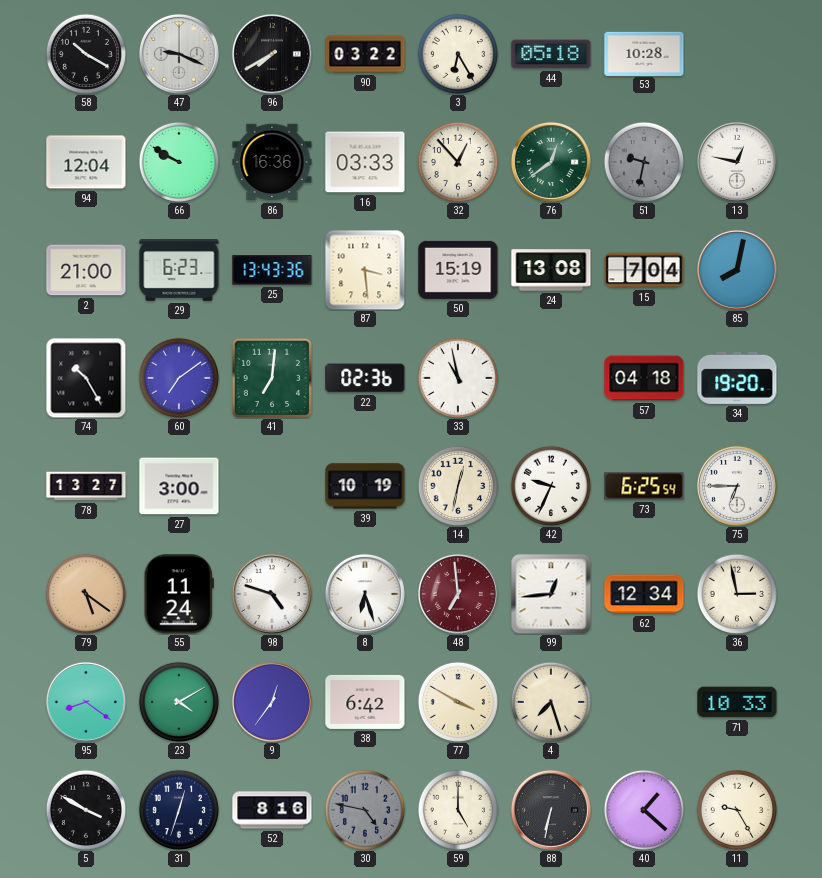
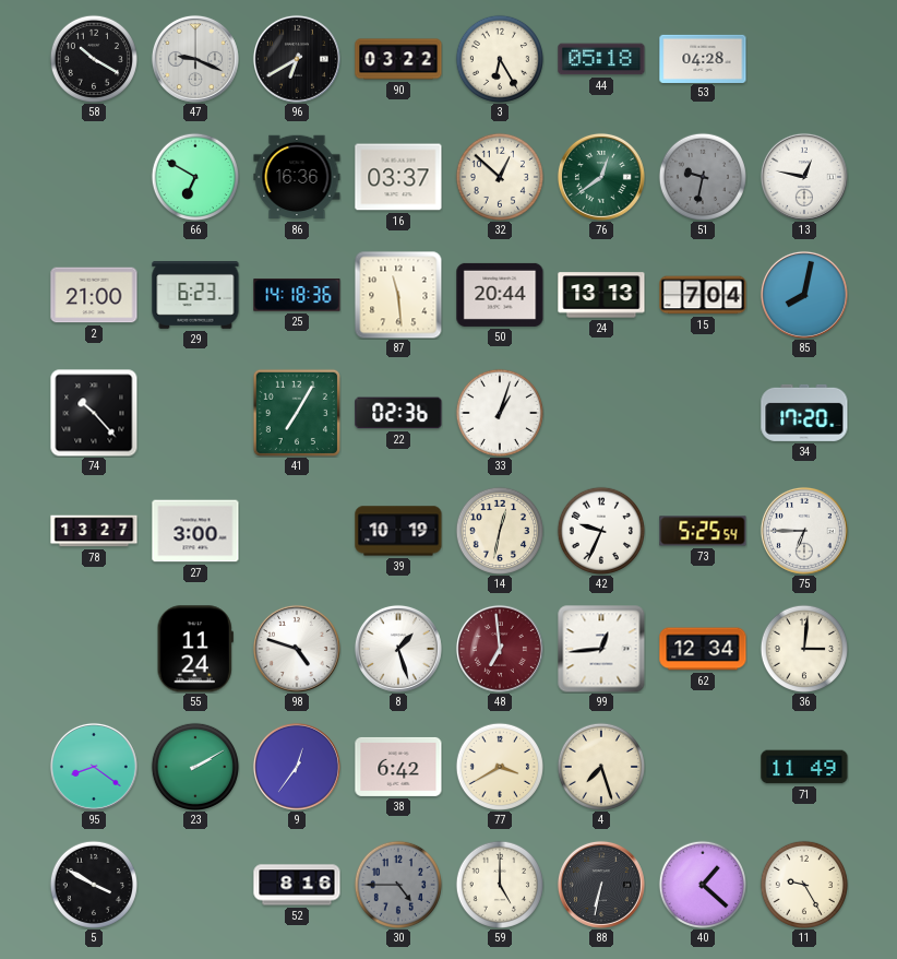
96: 7:40 -> 6:40
53: 10:28 -> 04:28
94: 12:04 -> none
66: 9:50 -> 6:50
16: 03:33 -> 03:37
32: 12:53 -> 12:52
25: 13:43 -> 14:18
87: 3:29 -> 11:29
50: 15:19 -> 20:44
24: 13:08 -> 13:13
74: 10:25 -> 10:23
60: 7:09 -> none
41: 7:01 -> 7:05
33: 10:58 -> 1:03
57: 04:18 -> none
34: 19:20 -> 17:20
73: 6:25 -> 5:25
79: 5:21 -> none
8: 6:27 -> 1:27
36: 2:58 -> 3:01
23: 4:10 -> 2:10
77: 3:50 -> 3:40
71: 10:33 -> 11:49
31: 12:33 -> none
30: 4:47 -> 4:45
